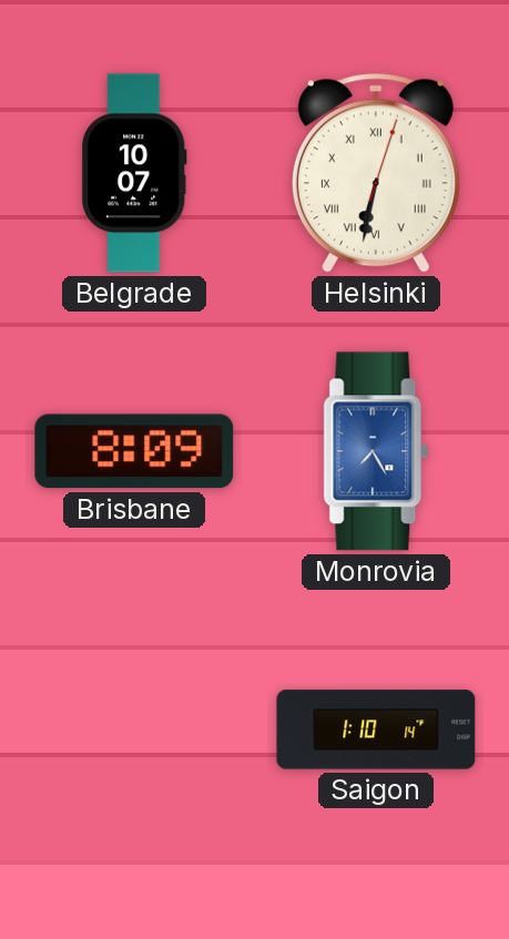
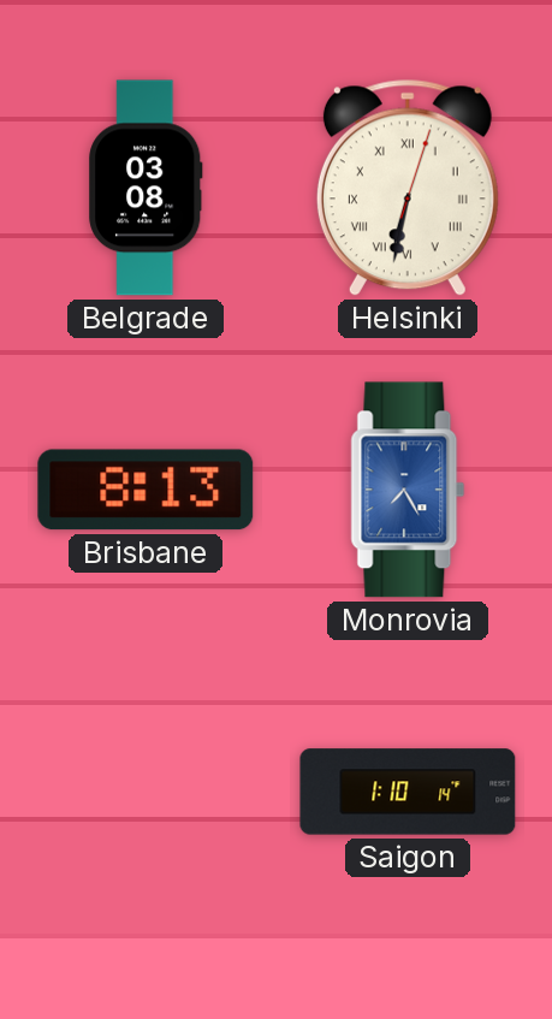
Belgrade: 10:07 -> 03:08
Brisbane: 8:09 -> 8:13
